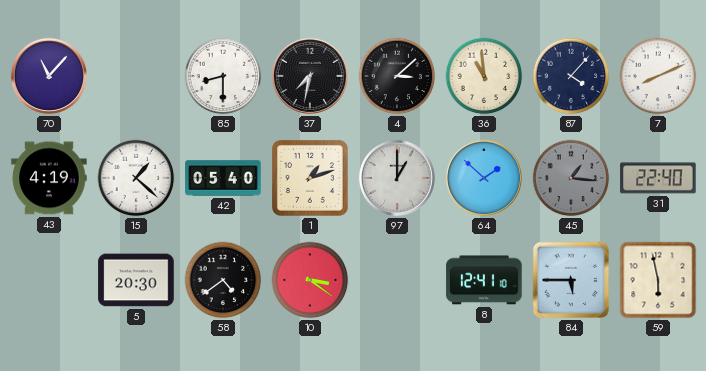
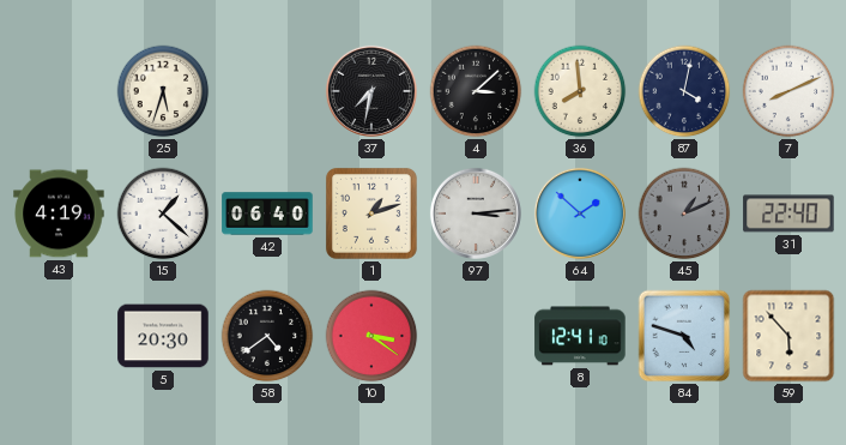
70: 11:07 -> none
25: none -> 5:33
85: 8:30 -> none
36: 10:59 -> 7:59
87: 4:07 -> 4:02
42: 05:40 -> 06:40
97: 1:00 -> 3:14
45: 1:16 -> 1:11
84: 5:45 -> 4:48
59: 5:58 -> 5:53
